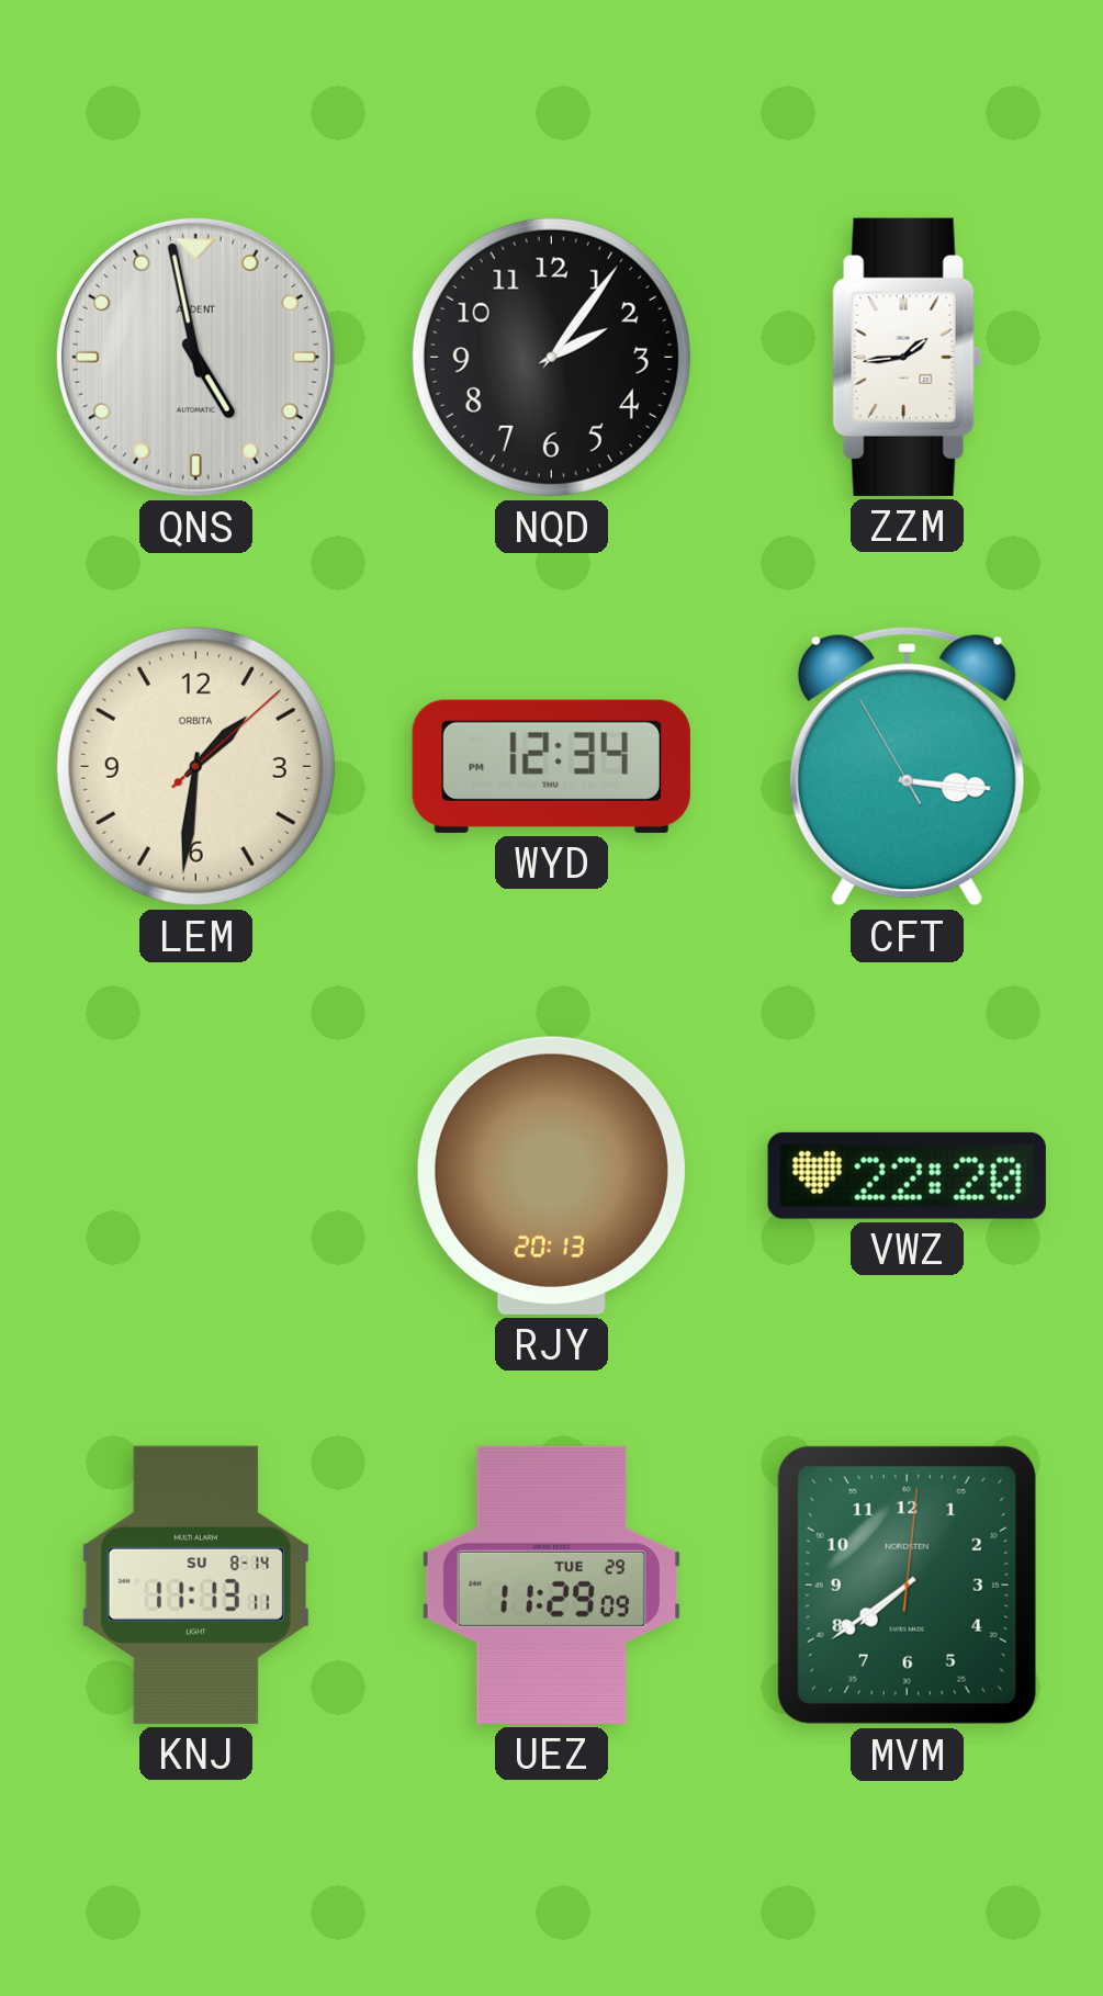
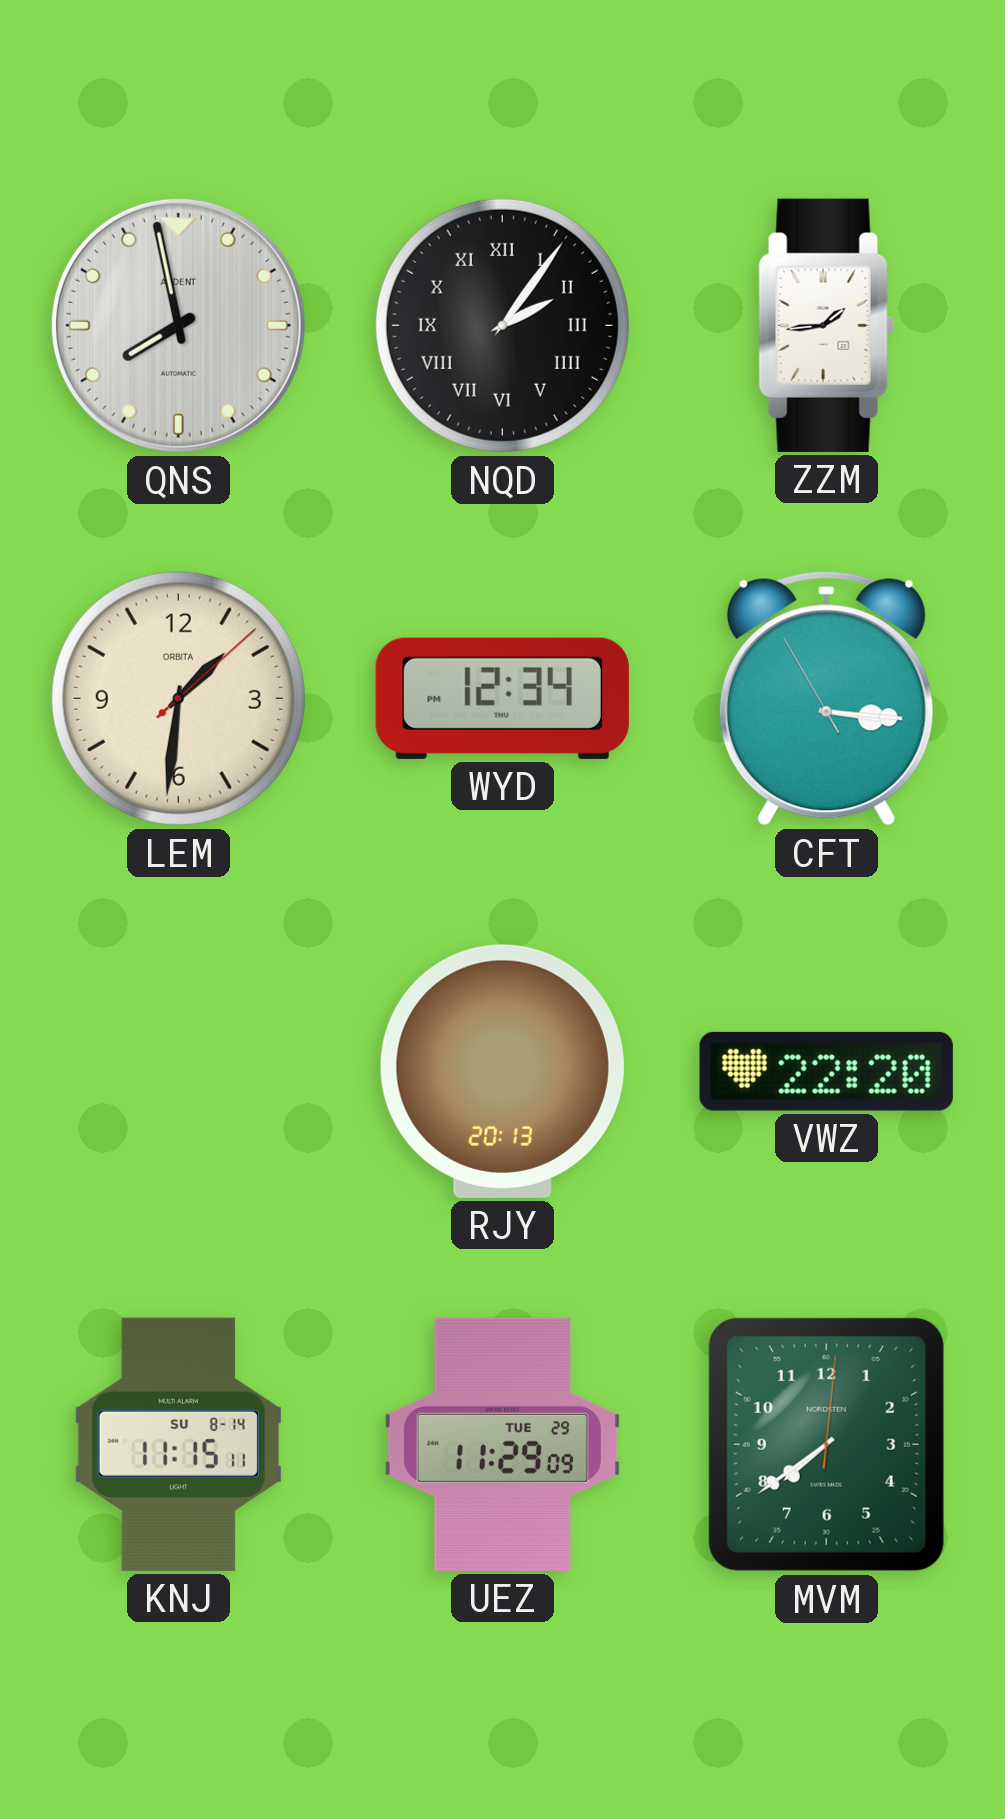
QNS: 4:58 -> 7:58
NQD numerals: Arabic -> Roman
KNJ: 11:13 -> 11:15
